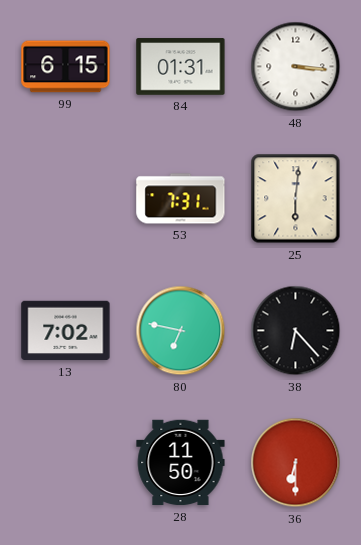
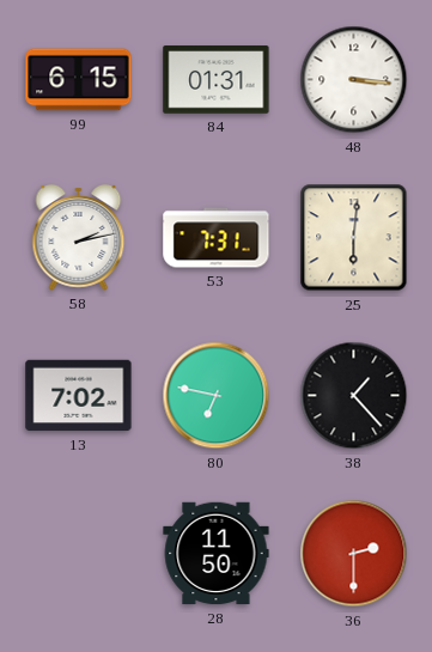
58: none -> 2:13
38: 6:23 -> 1:23
36: 6:30 -> 2:30
